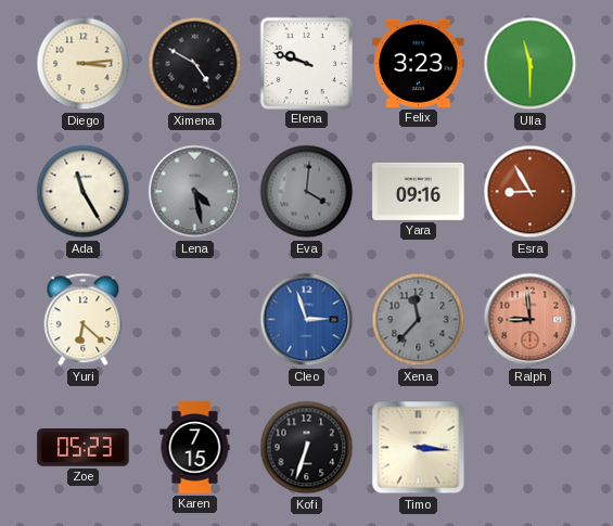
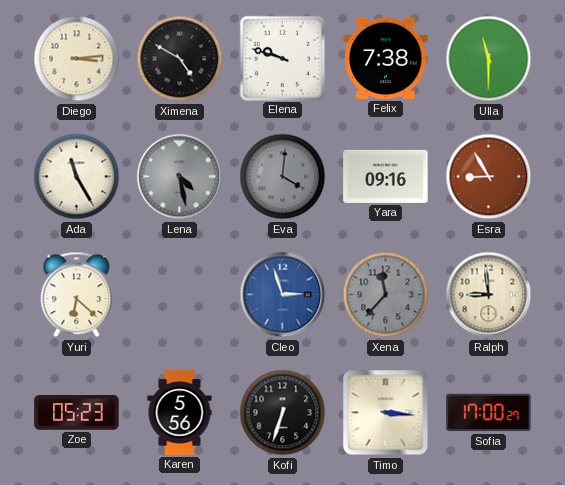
Felix: 3:23 -> 7:38
Ralph dial: salmon -> cream
Karen: 7:15 -> 5:56
Sofia: none -> 17:00
